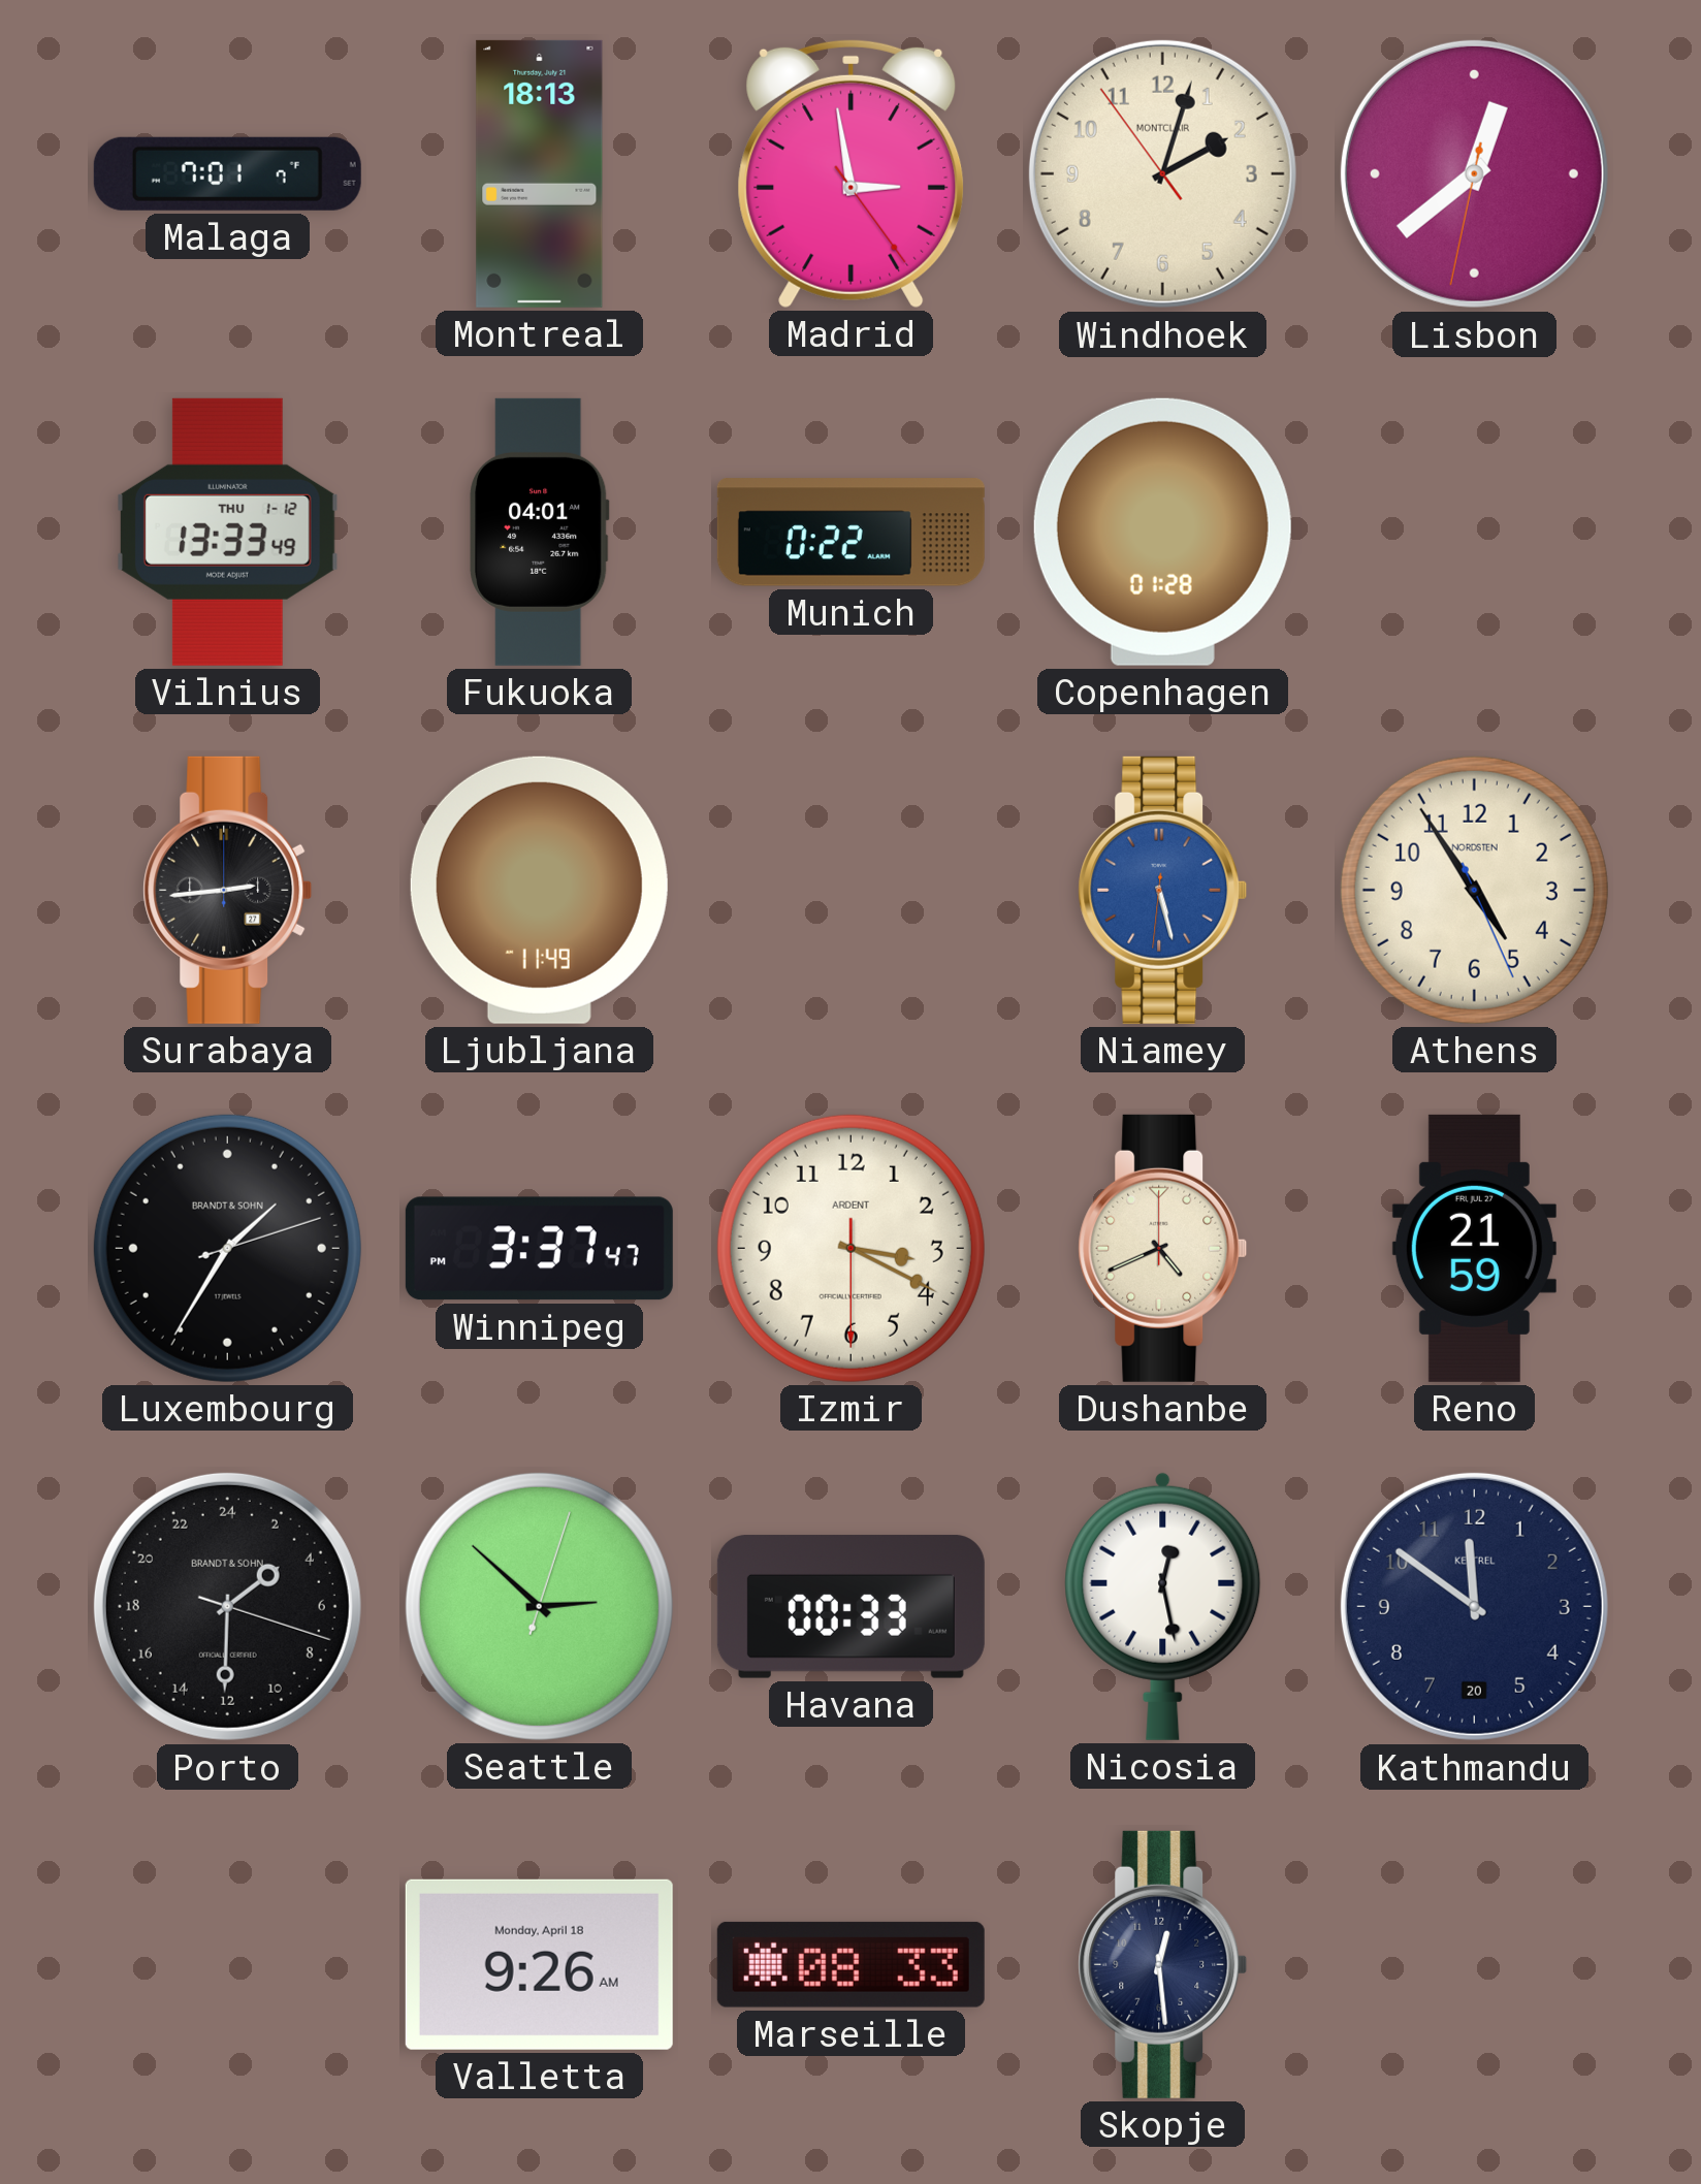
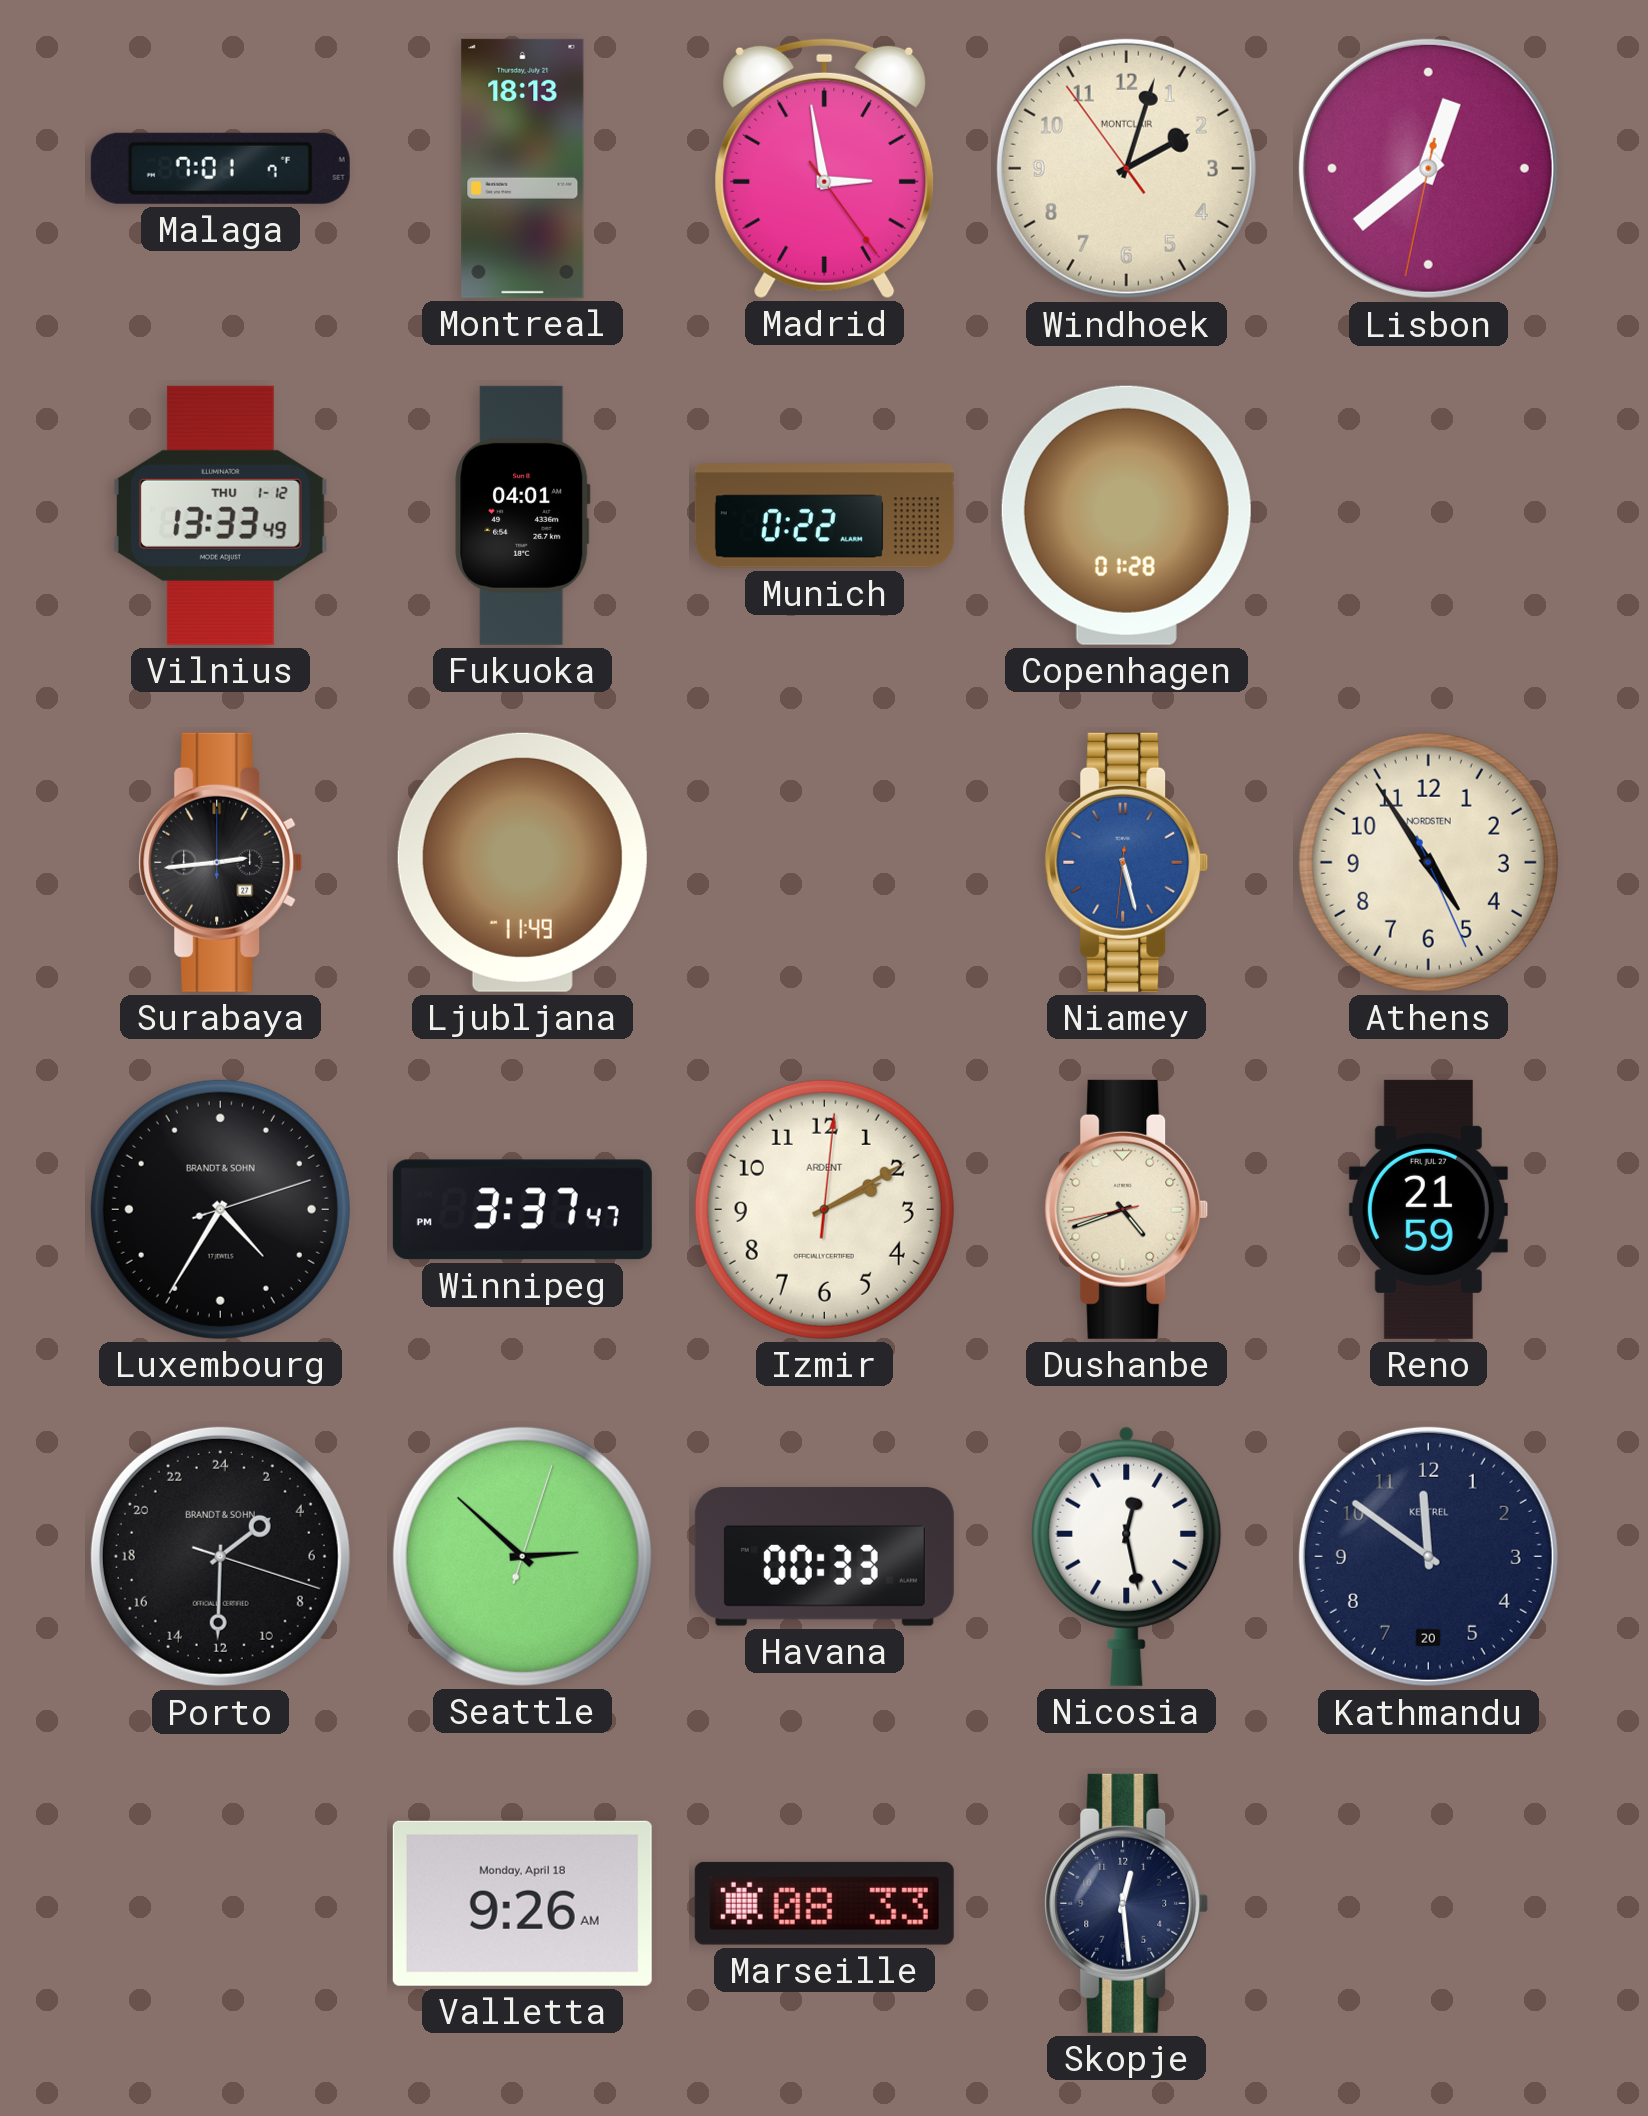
Luxembourg: 1:35 -> 4:35
Izmir: 3:19 -> 2:10
Dushanbe: 4:41:00 -> 4:41:43
